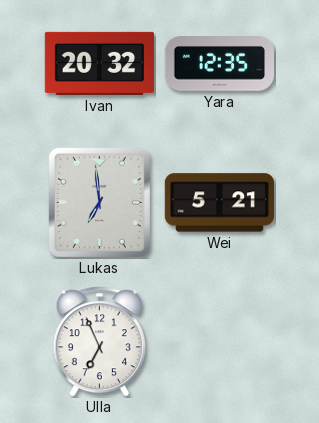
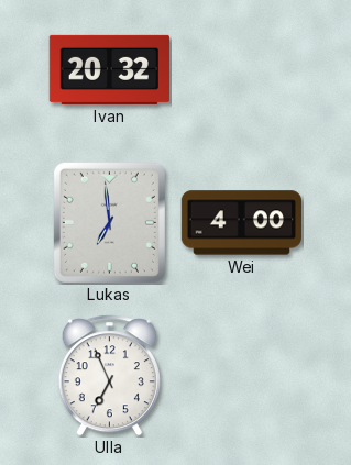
Yara: 12:35 -> none
Wei: 5:21 -> 4:00
